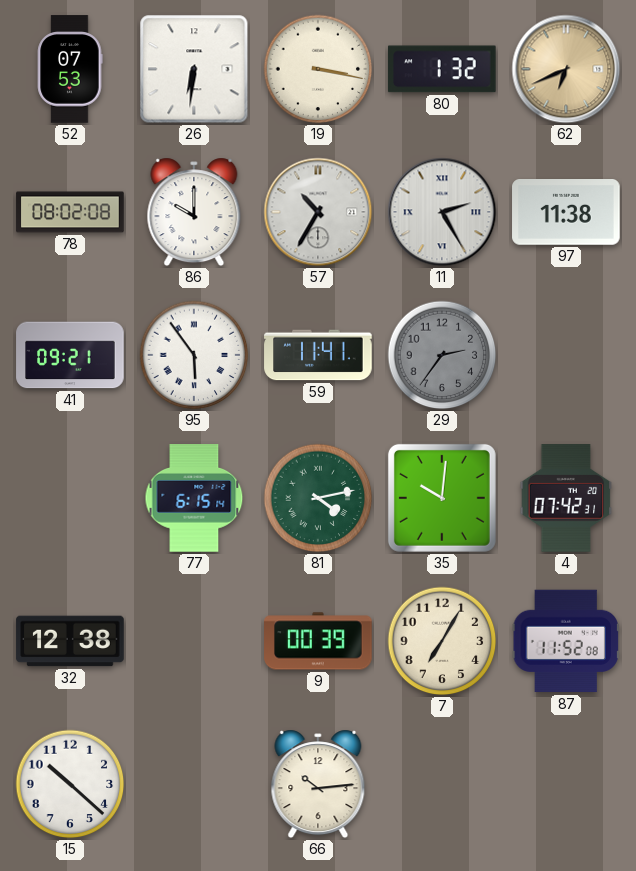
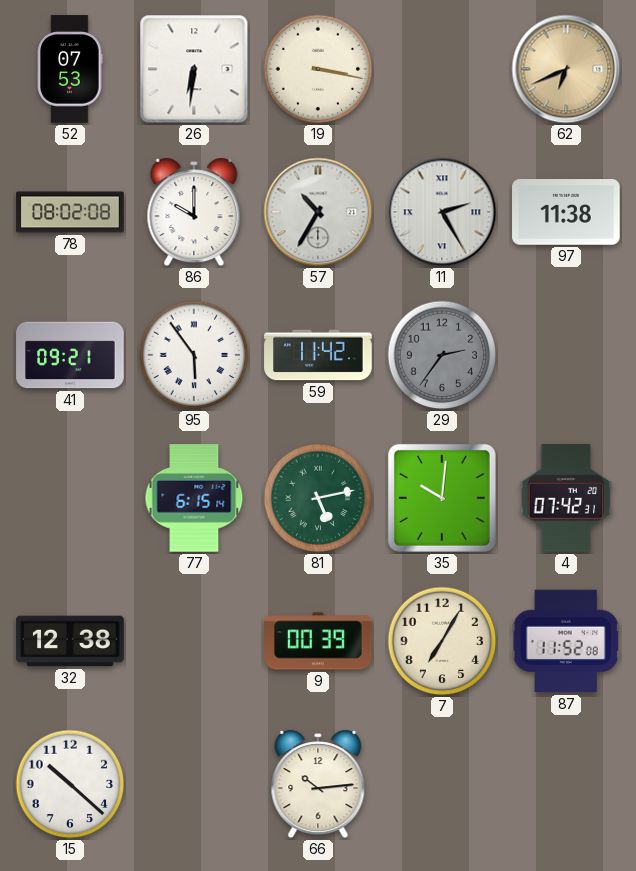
80: 1:32 -> none
59: 11:41 -> 11:42
81: 4:13 -> 5:13
